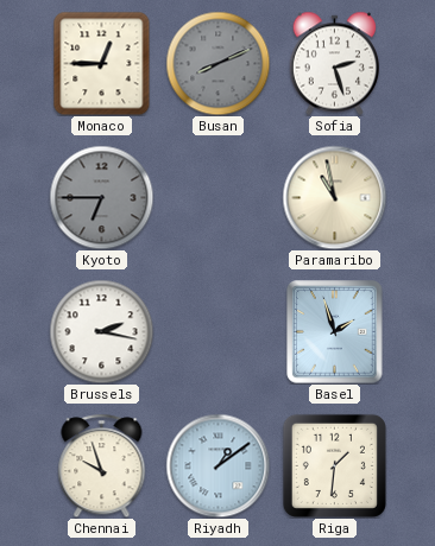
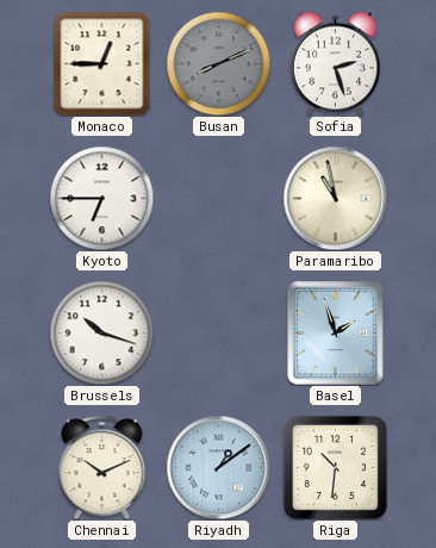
Kyoto dial: grey -> white
Brussels: 2:17 -> 10:18
Chennai: 9:57 -> 10:11
Riga: 1:31 -> 10:31
